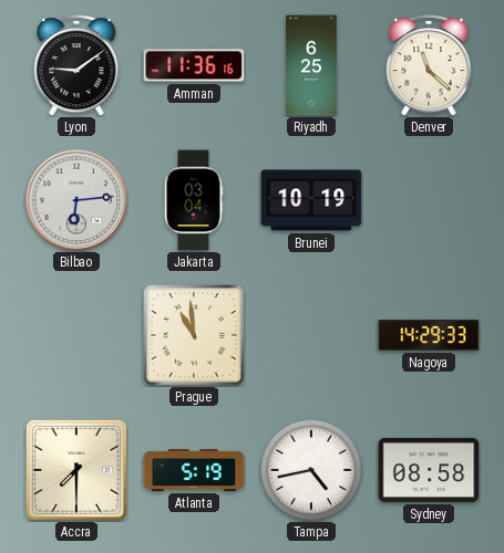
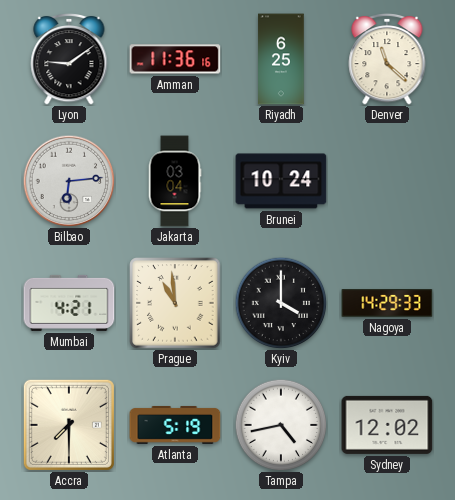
Brunei: 10:19 -> 10:24
Mumbai: none -> 4:21
Kyiv: none -> 4:00
Sydney: 08:58 -> 12:02
